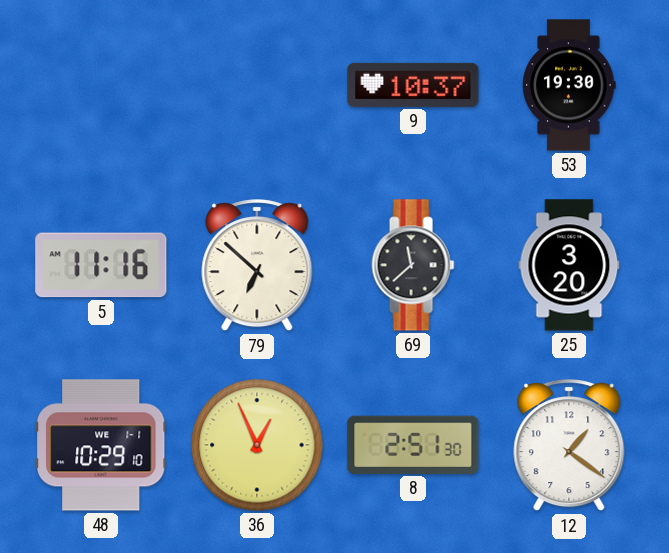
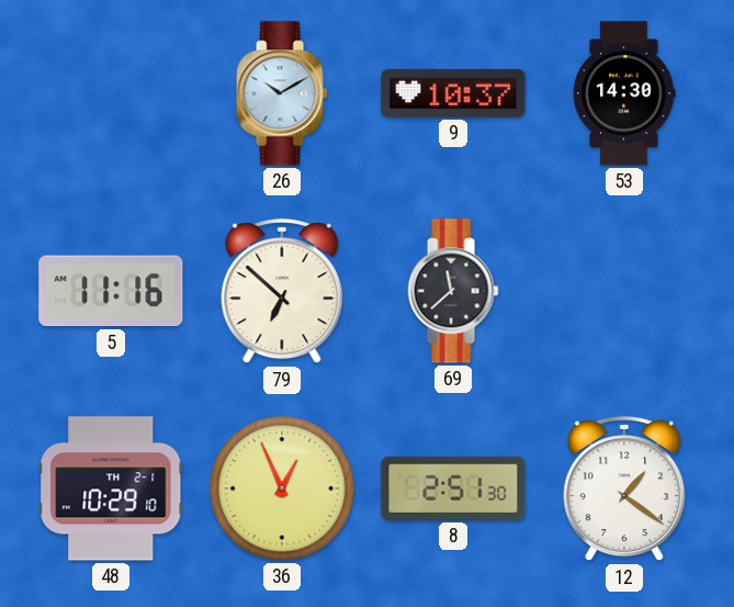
26: none -> 10:10
53: 19:30 -> 14:30
25: 3:20 -> none
48 date: WE 1-1 -> TH 2-1
